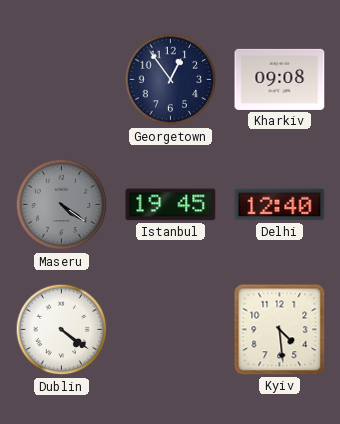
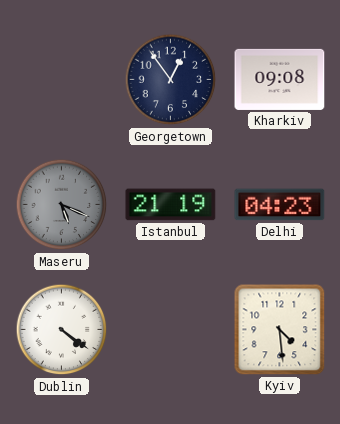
Maseru: 4:21 -> 5:19
Istanbul: 19:45 -> 21:19
Delhi: 12:40 -> 04:23
